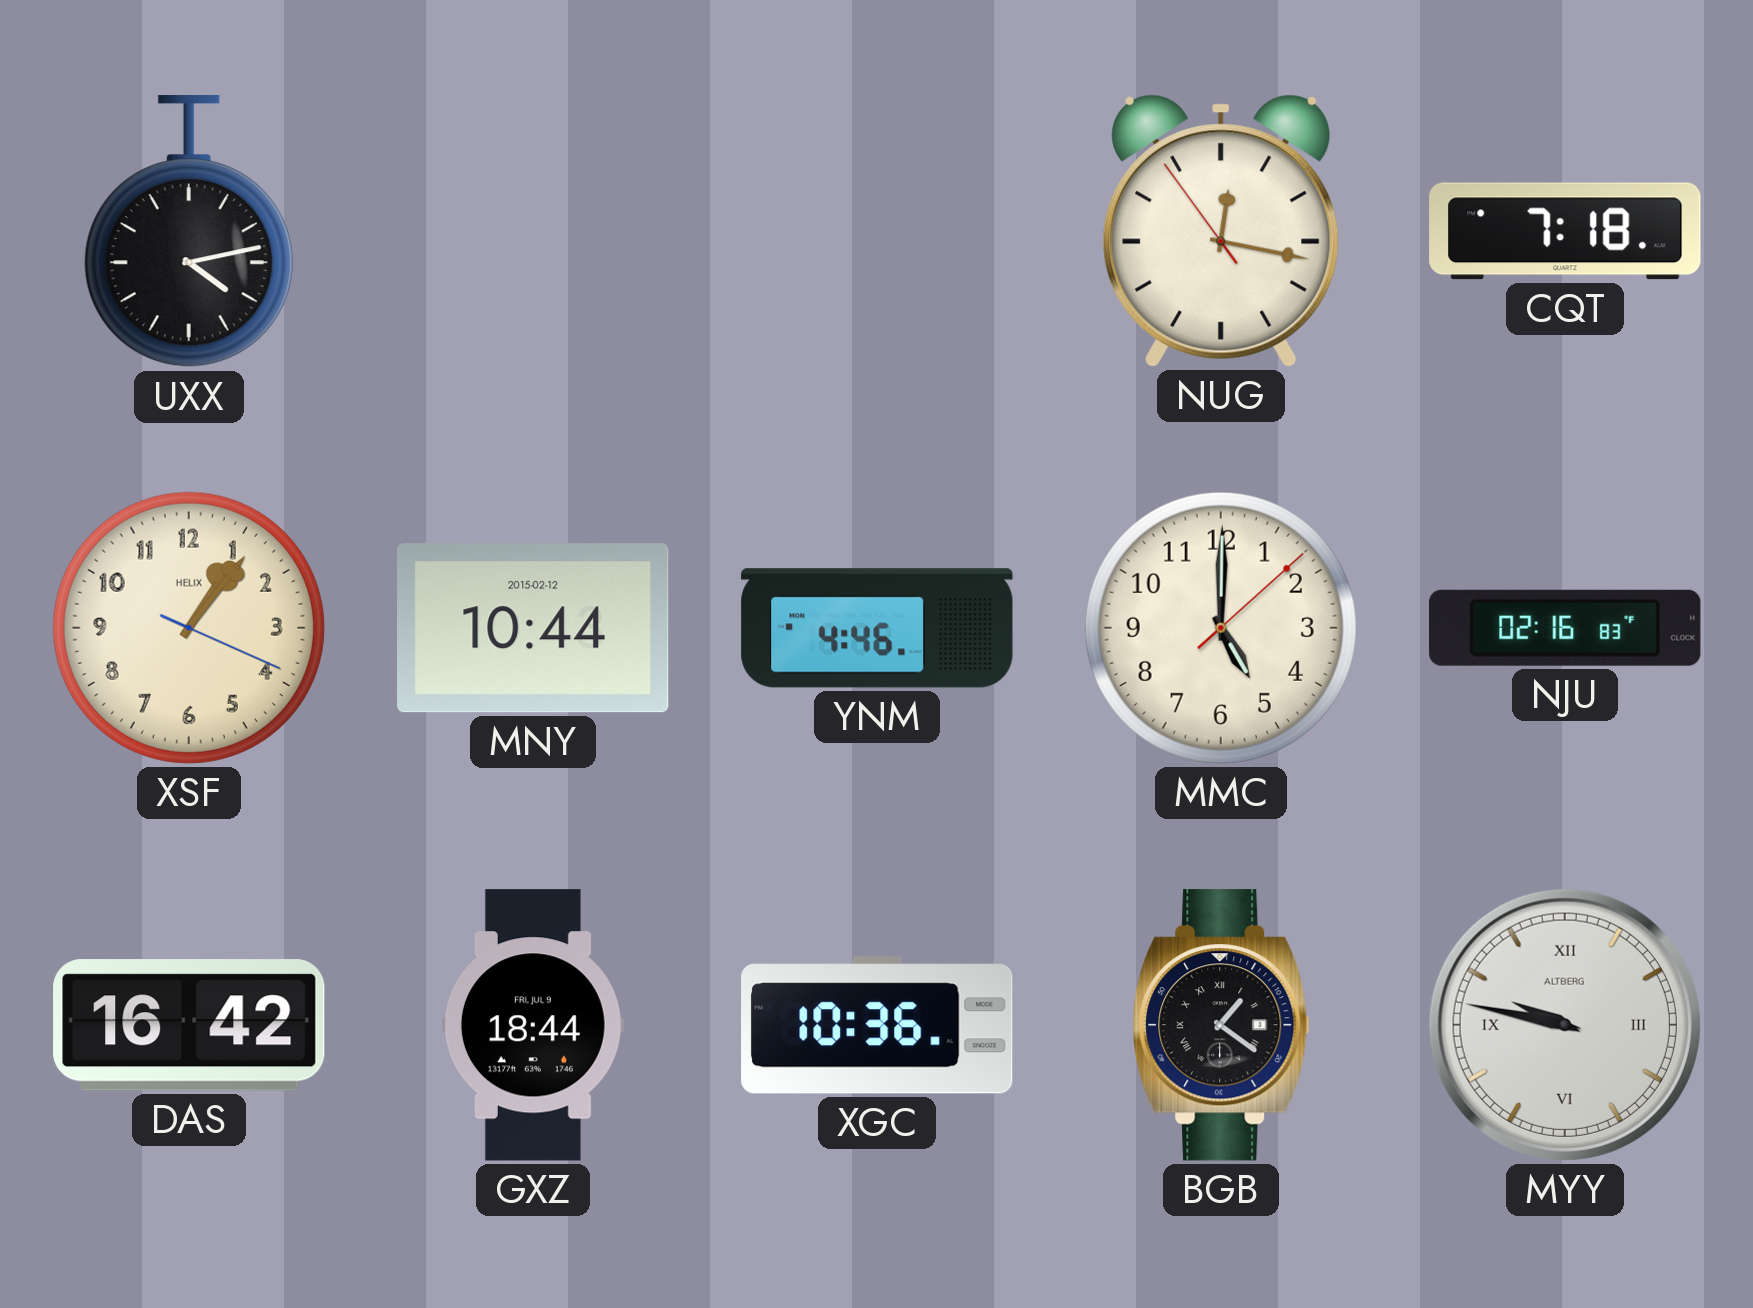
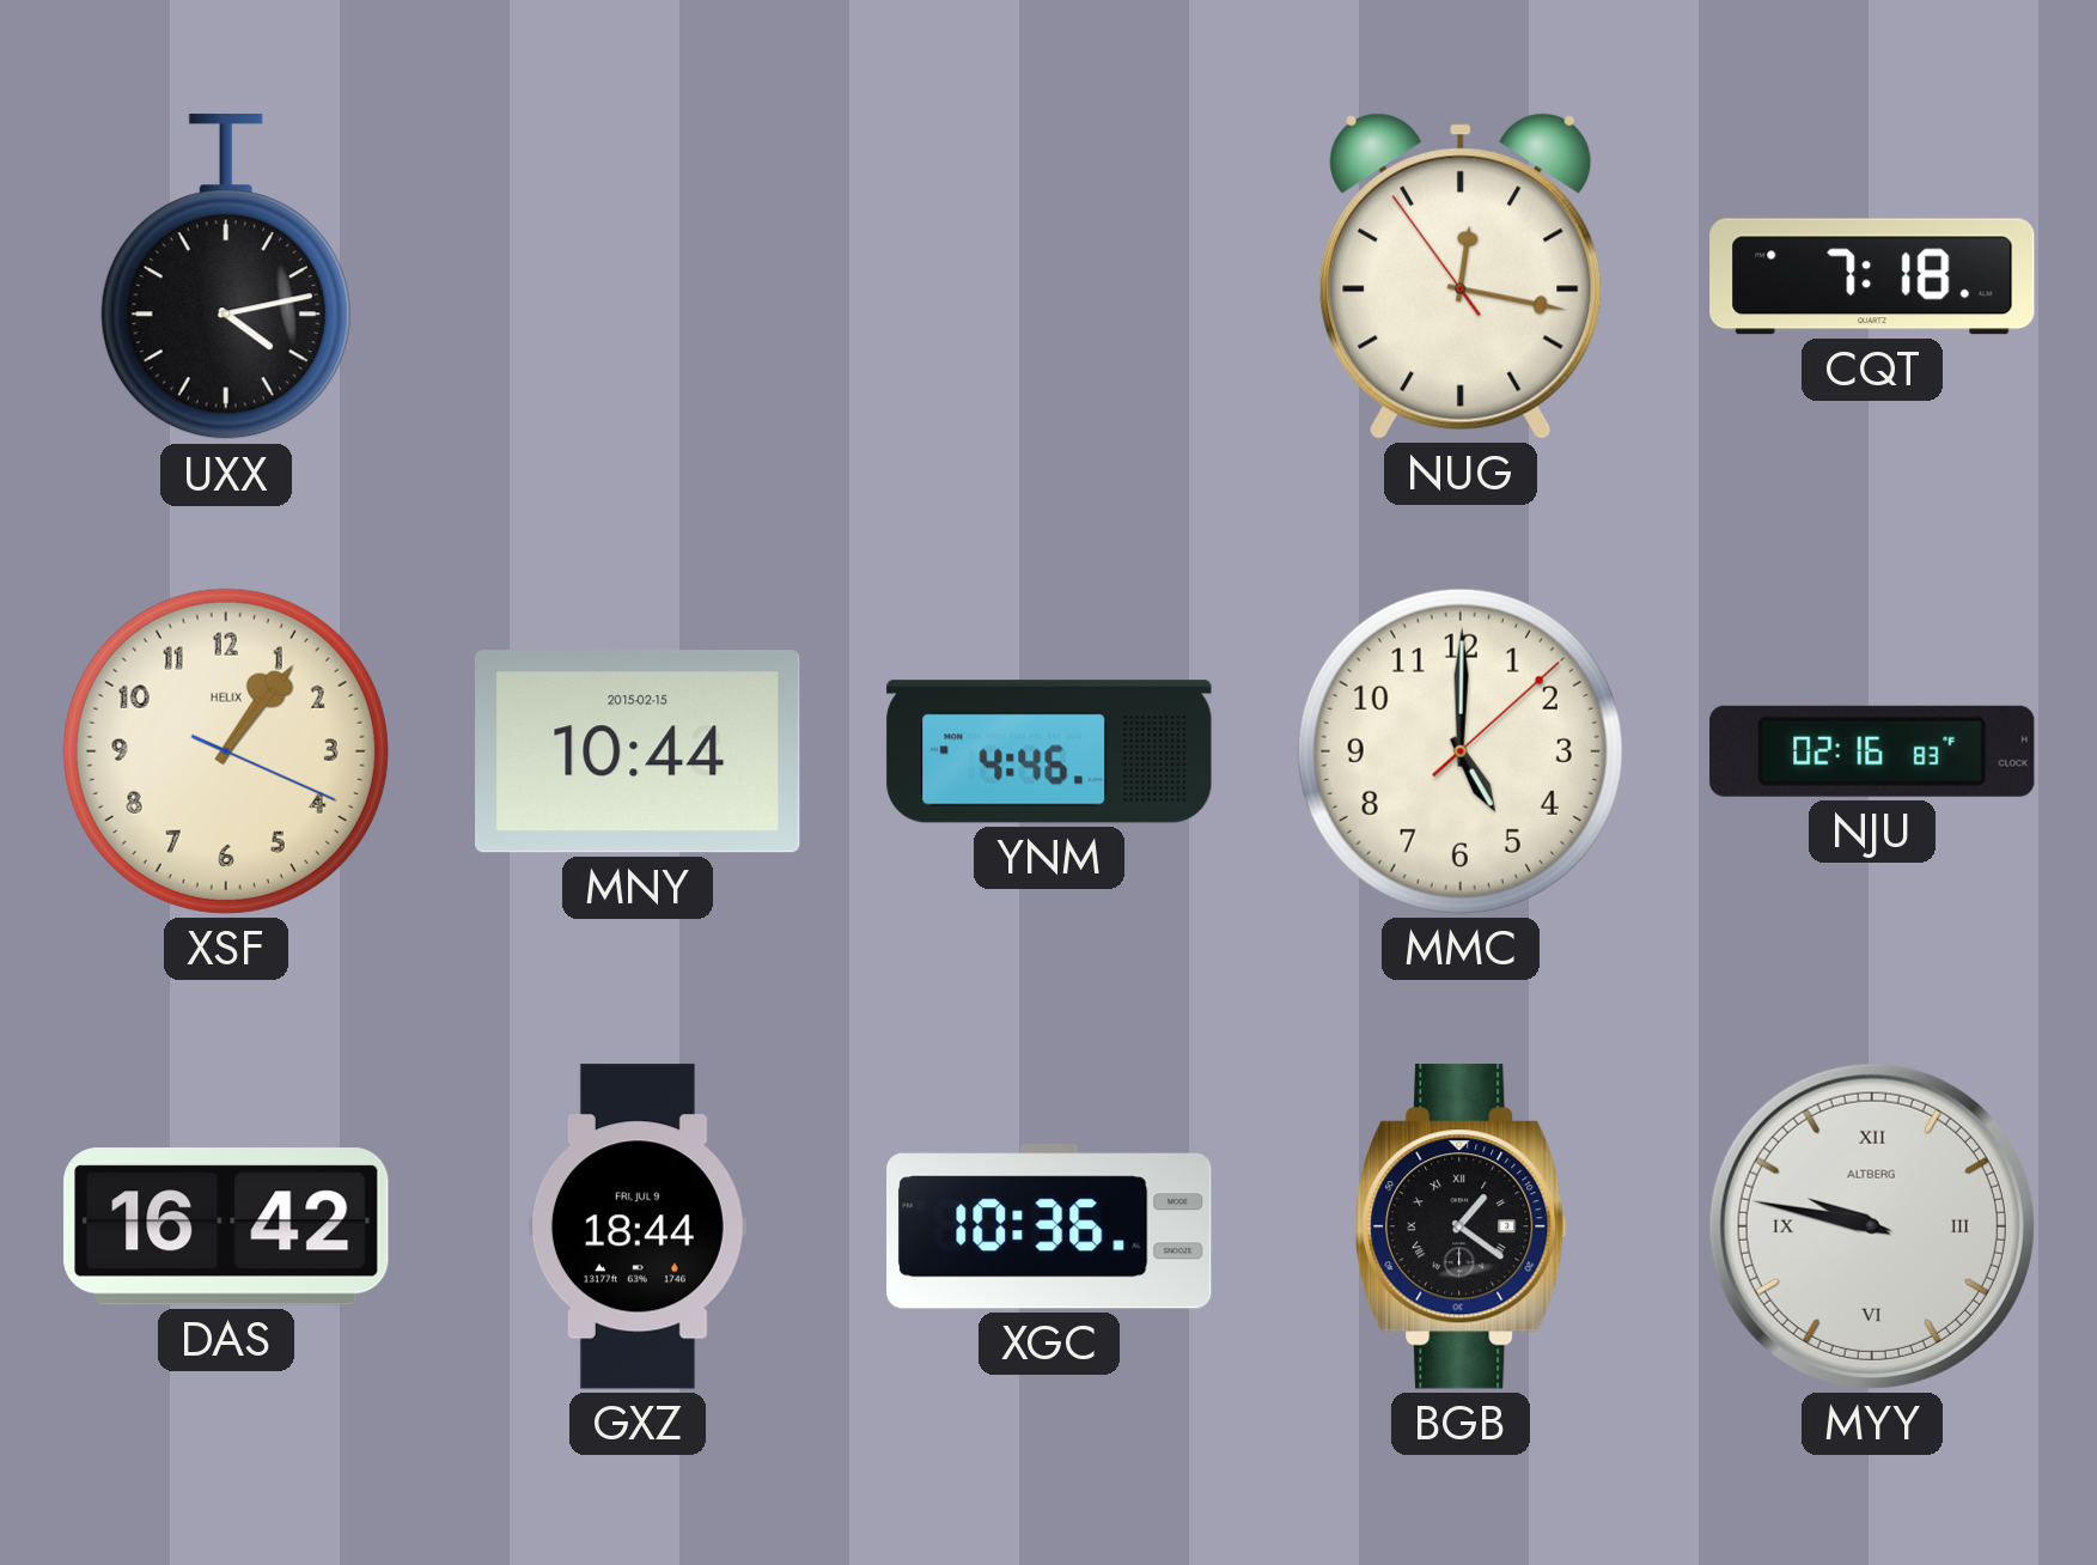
MNY date: 2015-02-12 -> 2015-02-15
